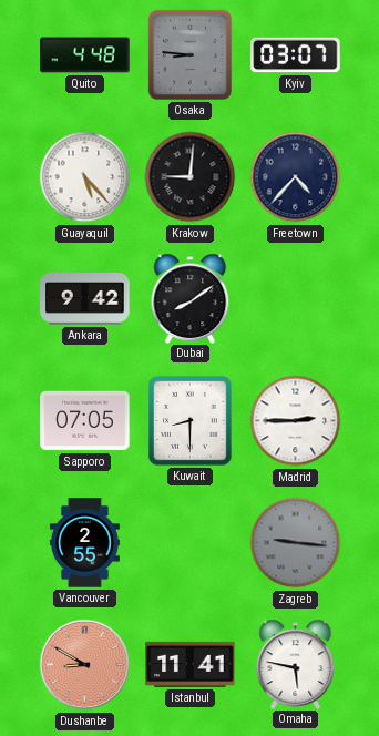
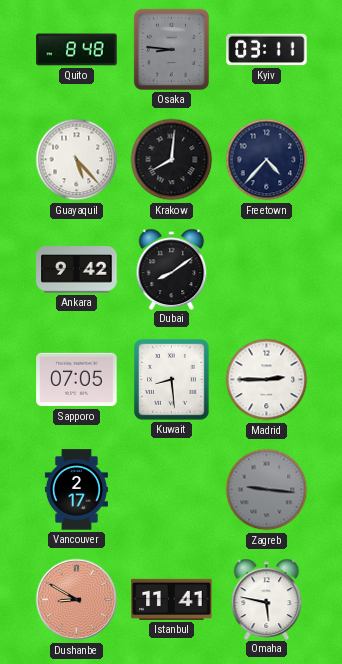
Quito: 4:48 -> 8:48
Kyiv: 03:07 -> 03:11
Krakow: 9:01 -> 8:01
Kuwait: 8:30 -> 8:29
Vancouver: 2:55 -> 2:17
